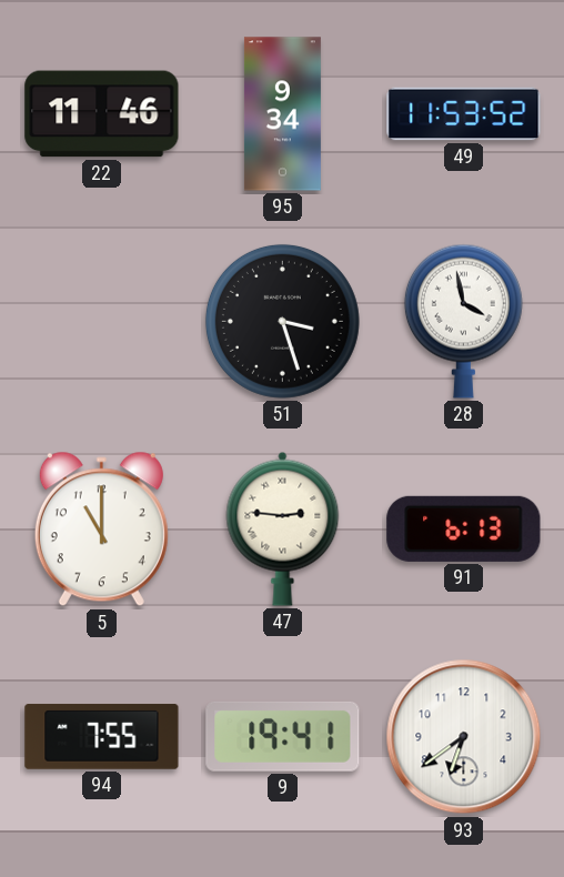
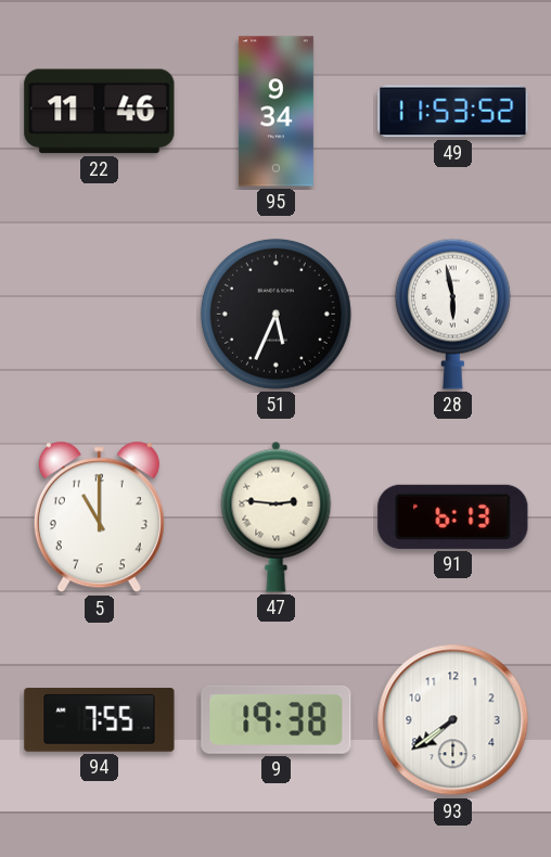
51: 3:27 -> 5:34
28: 3:58 -> 5:58
9: 19:41 -> 19:38
93: 6:39 -> 7:39
